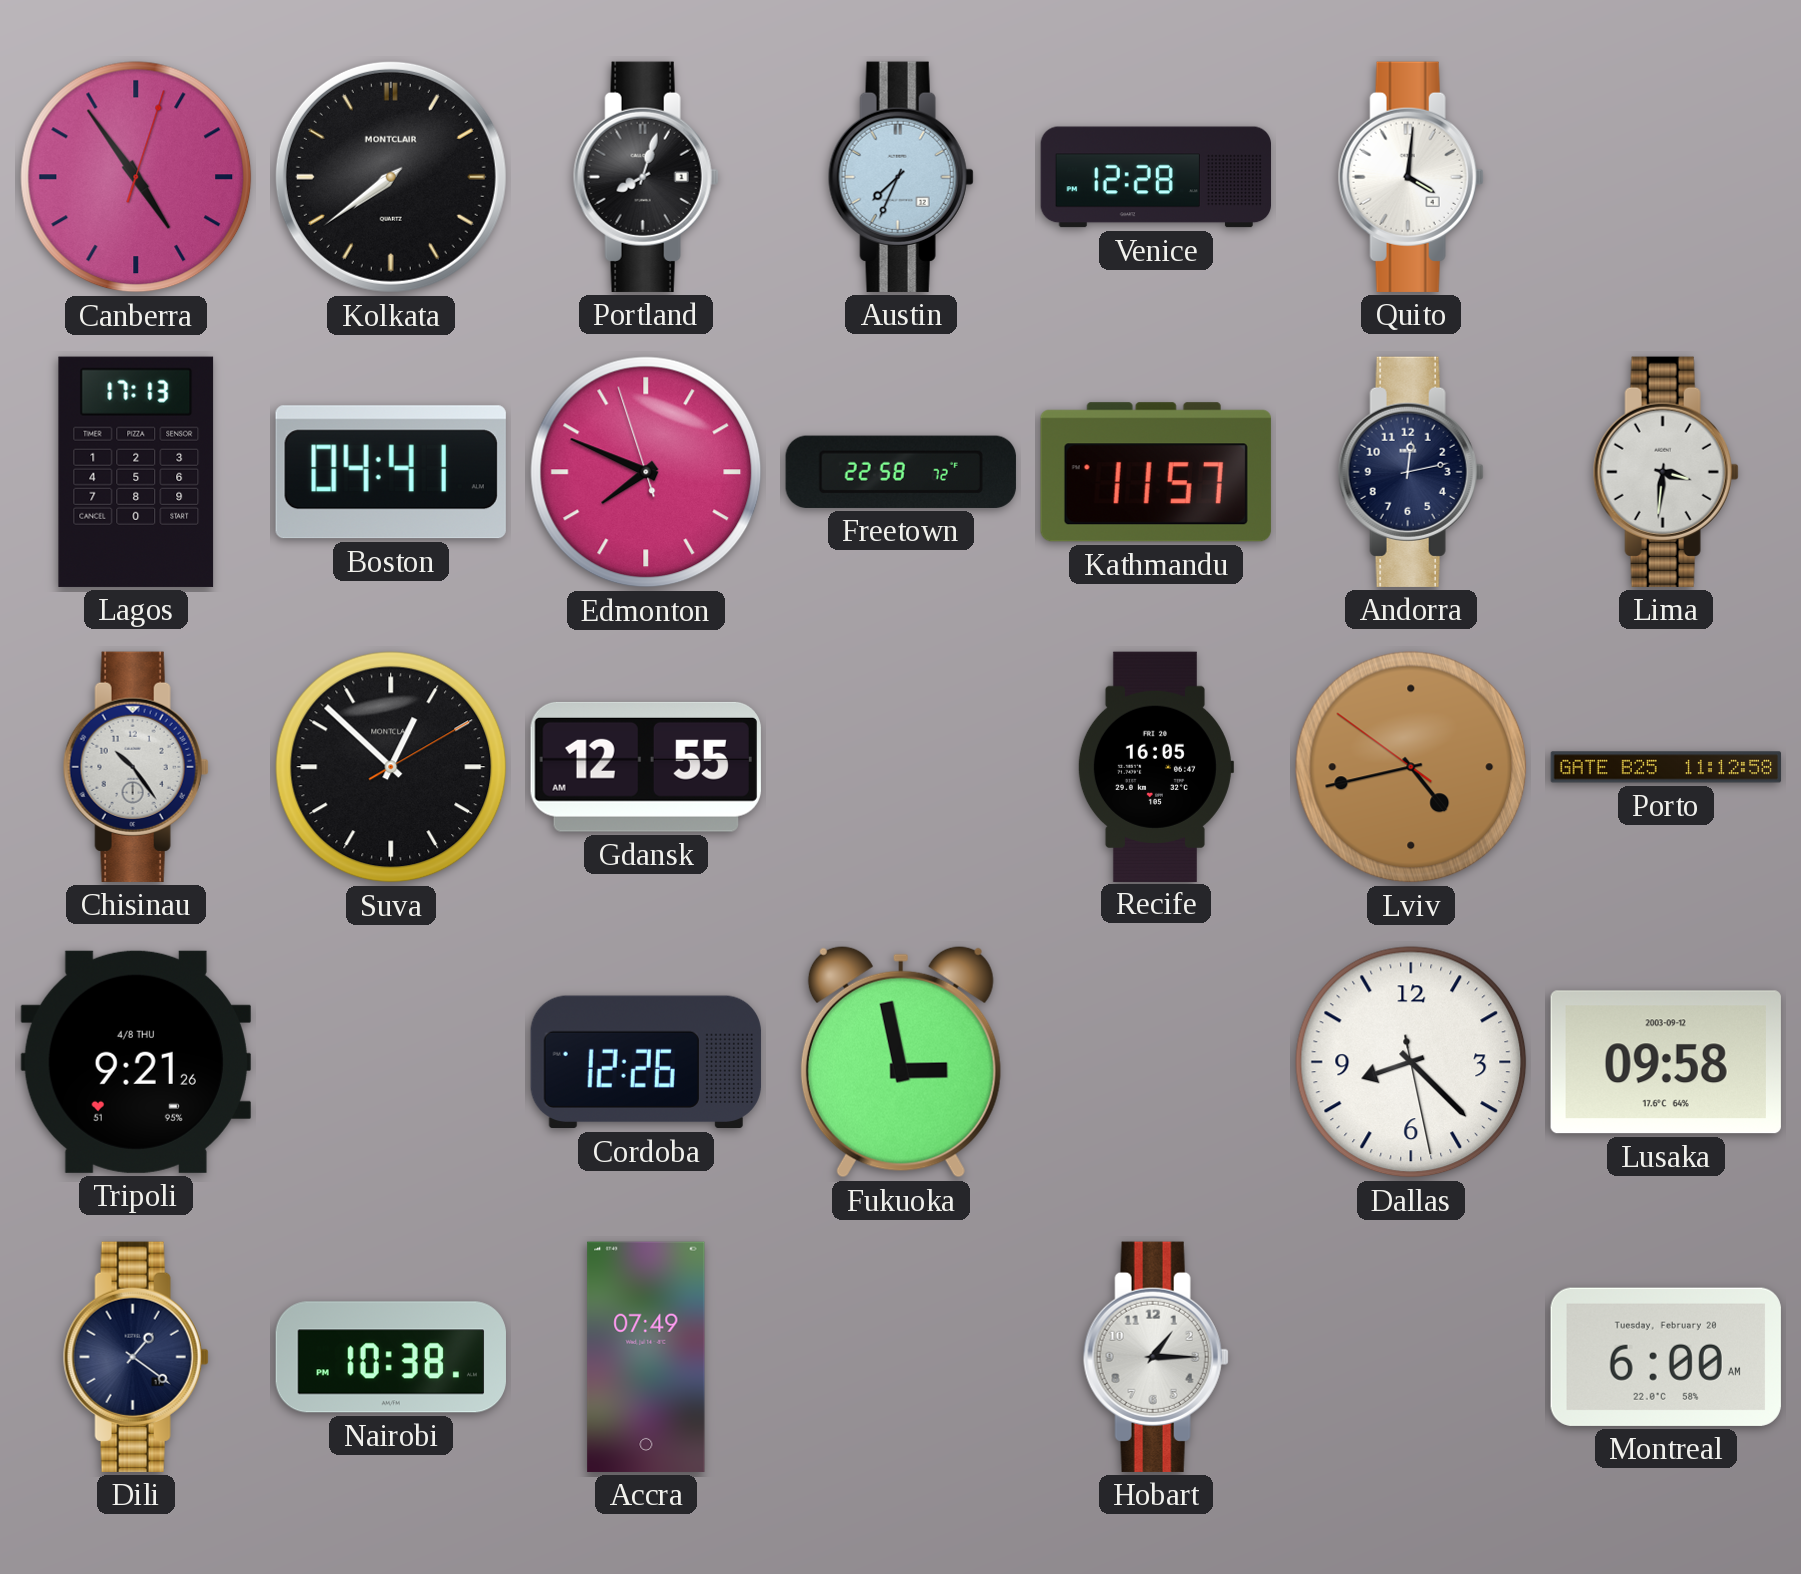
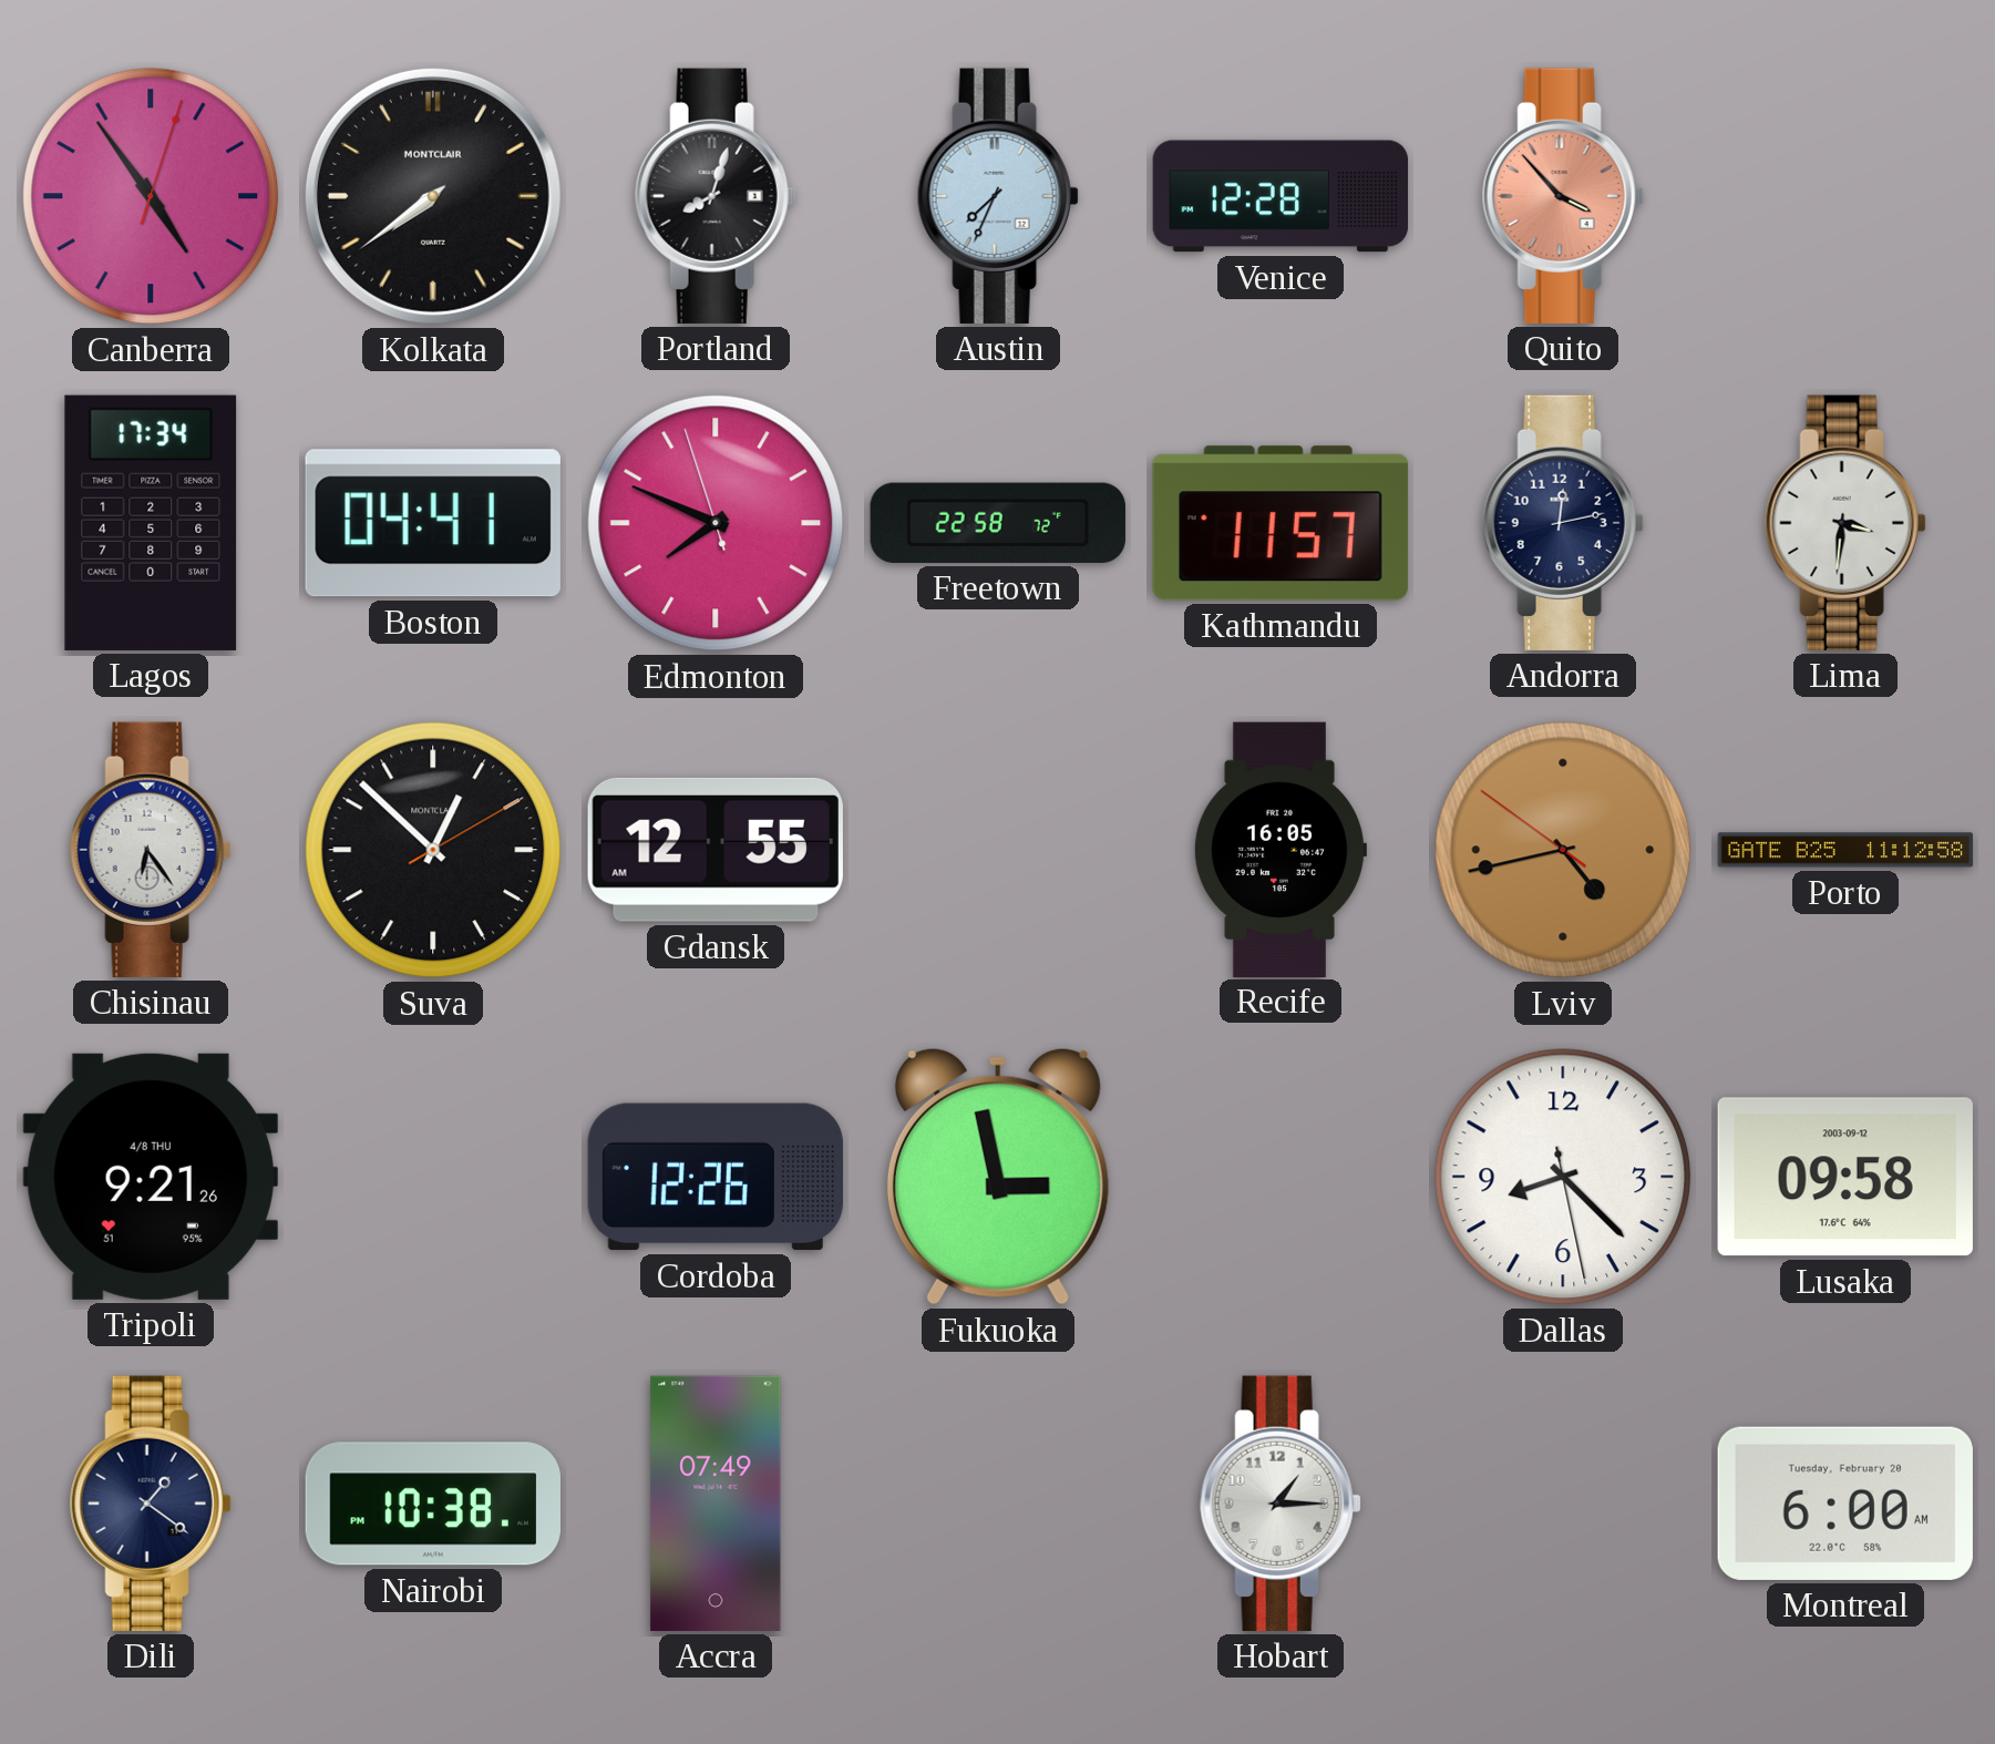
Quito: 4:01 -> 3:53
Quito dial: white -> salmon
Lagos: 17:13 -> 17:34
Chisinau: 10:24 -> 6:24
